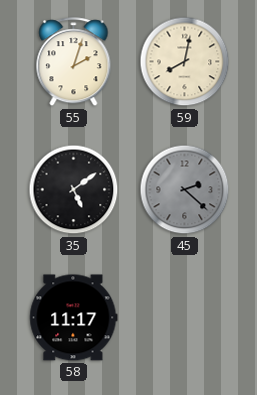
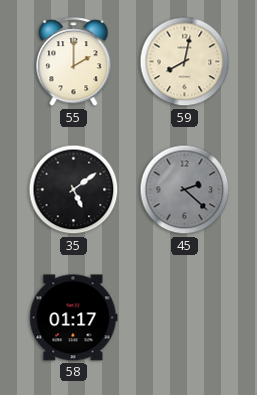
55: 2:03 -> 2:00
58: 11:17 -> 01:17
